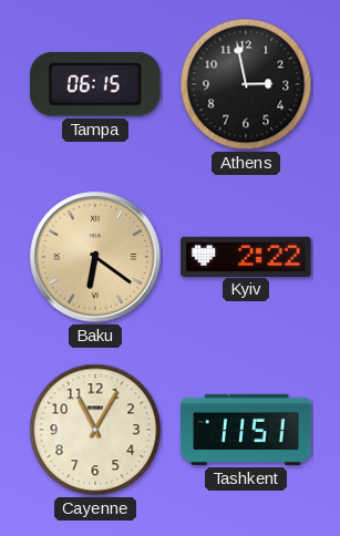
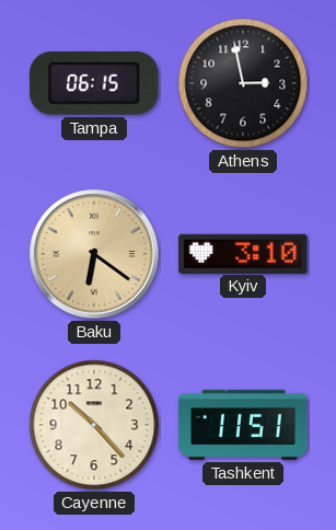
Kyiv: 2:22 -> 3:10
Cayenne: 11:05 -> 10:23
